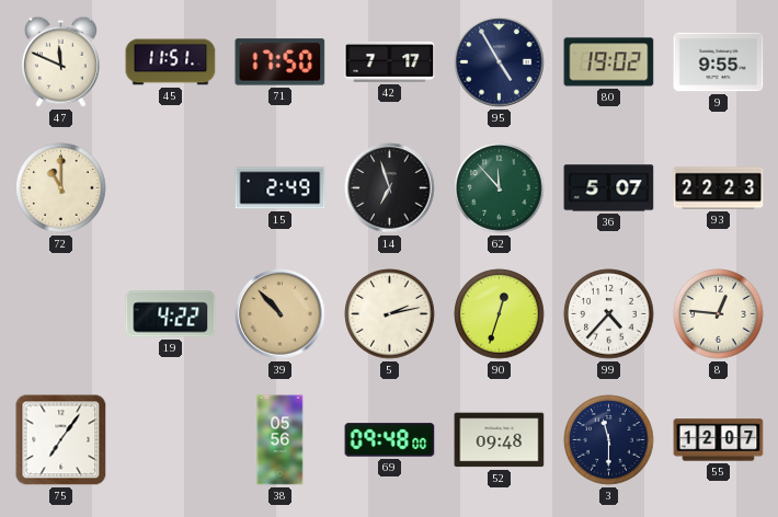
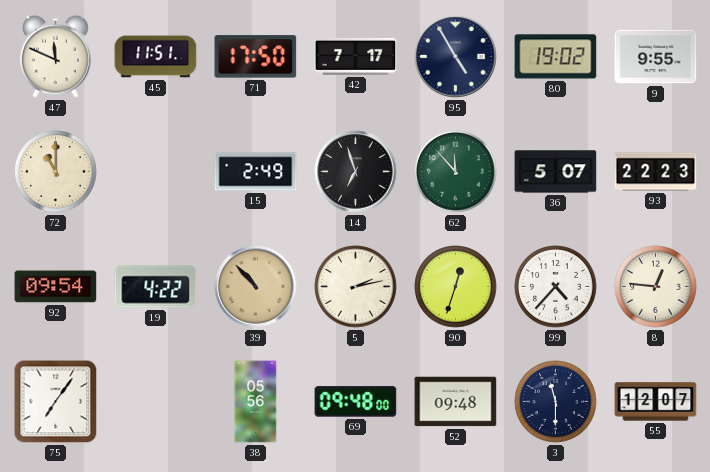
92: none -> 09:54
